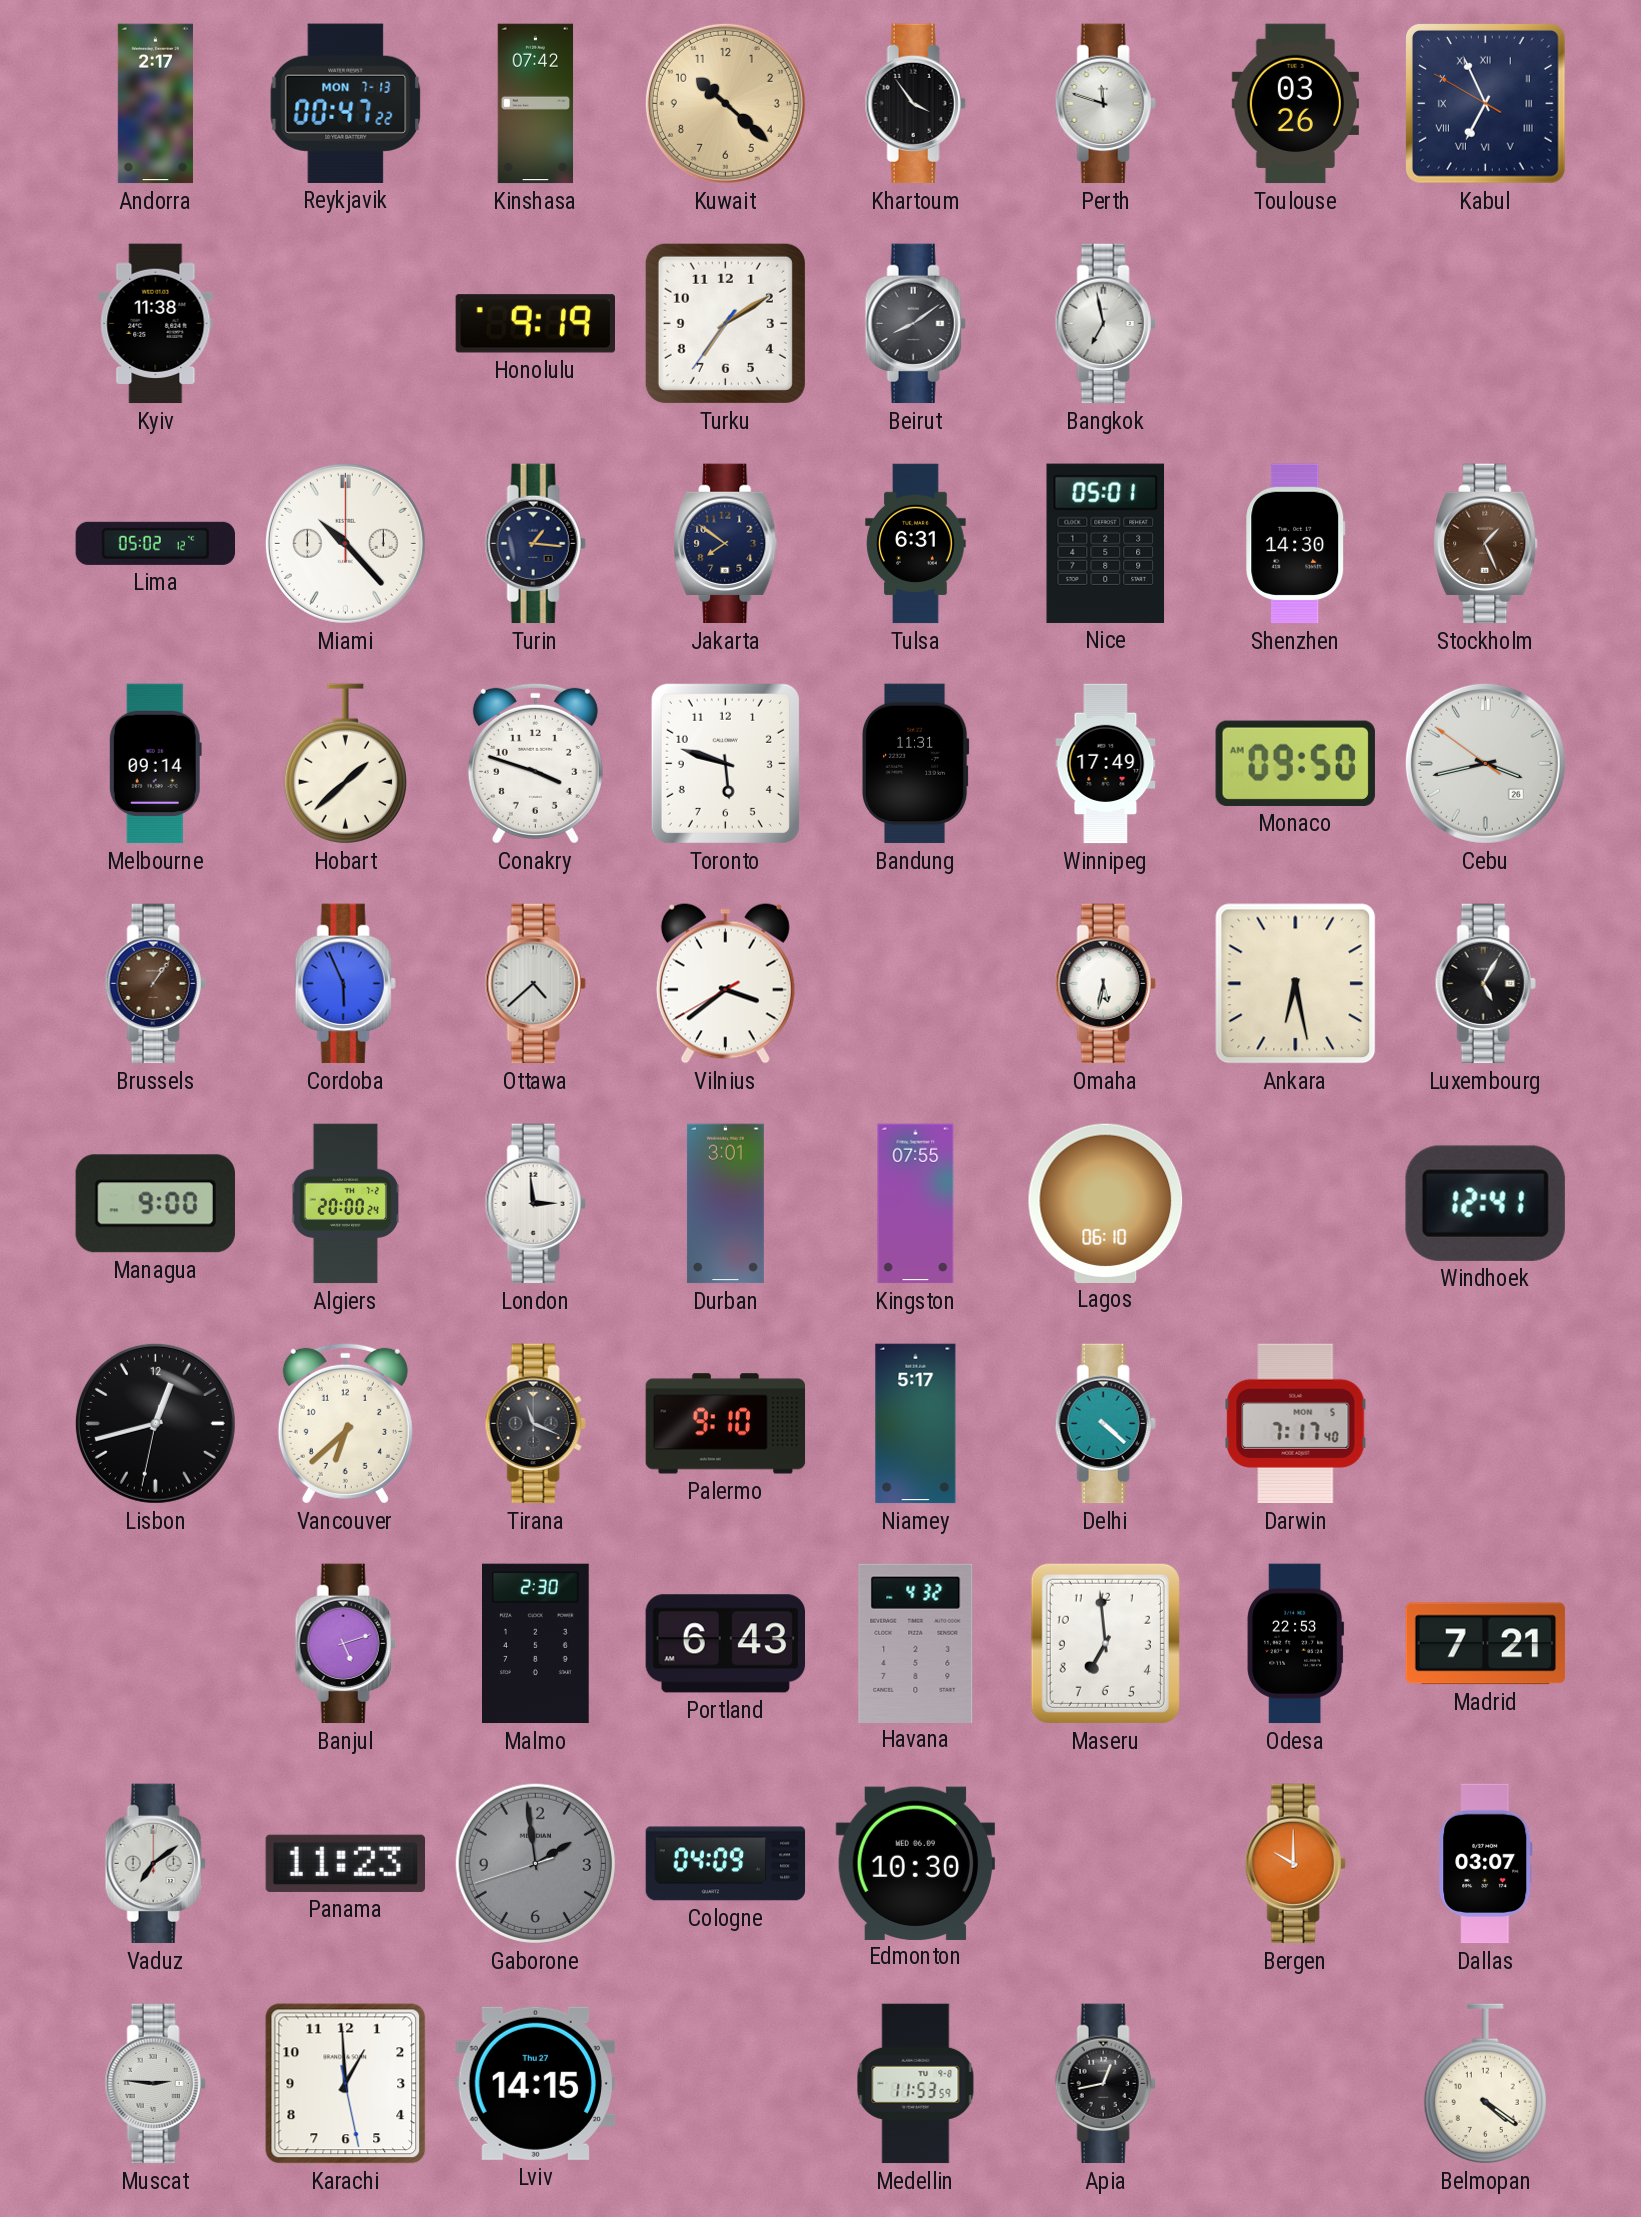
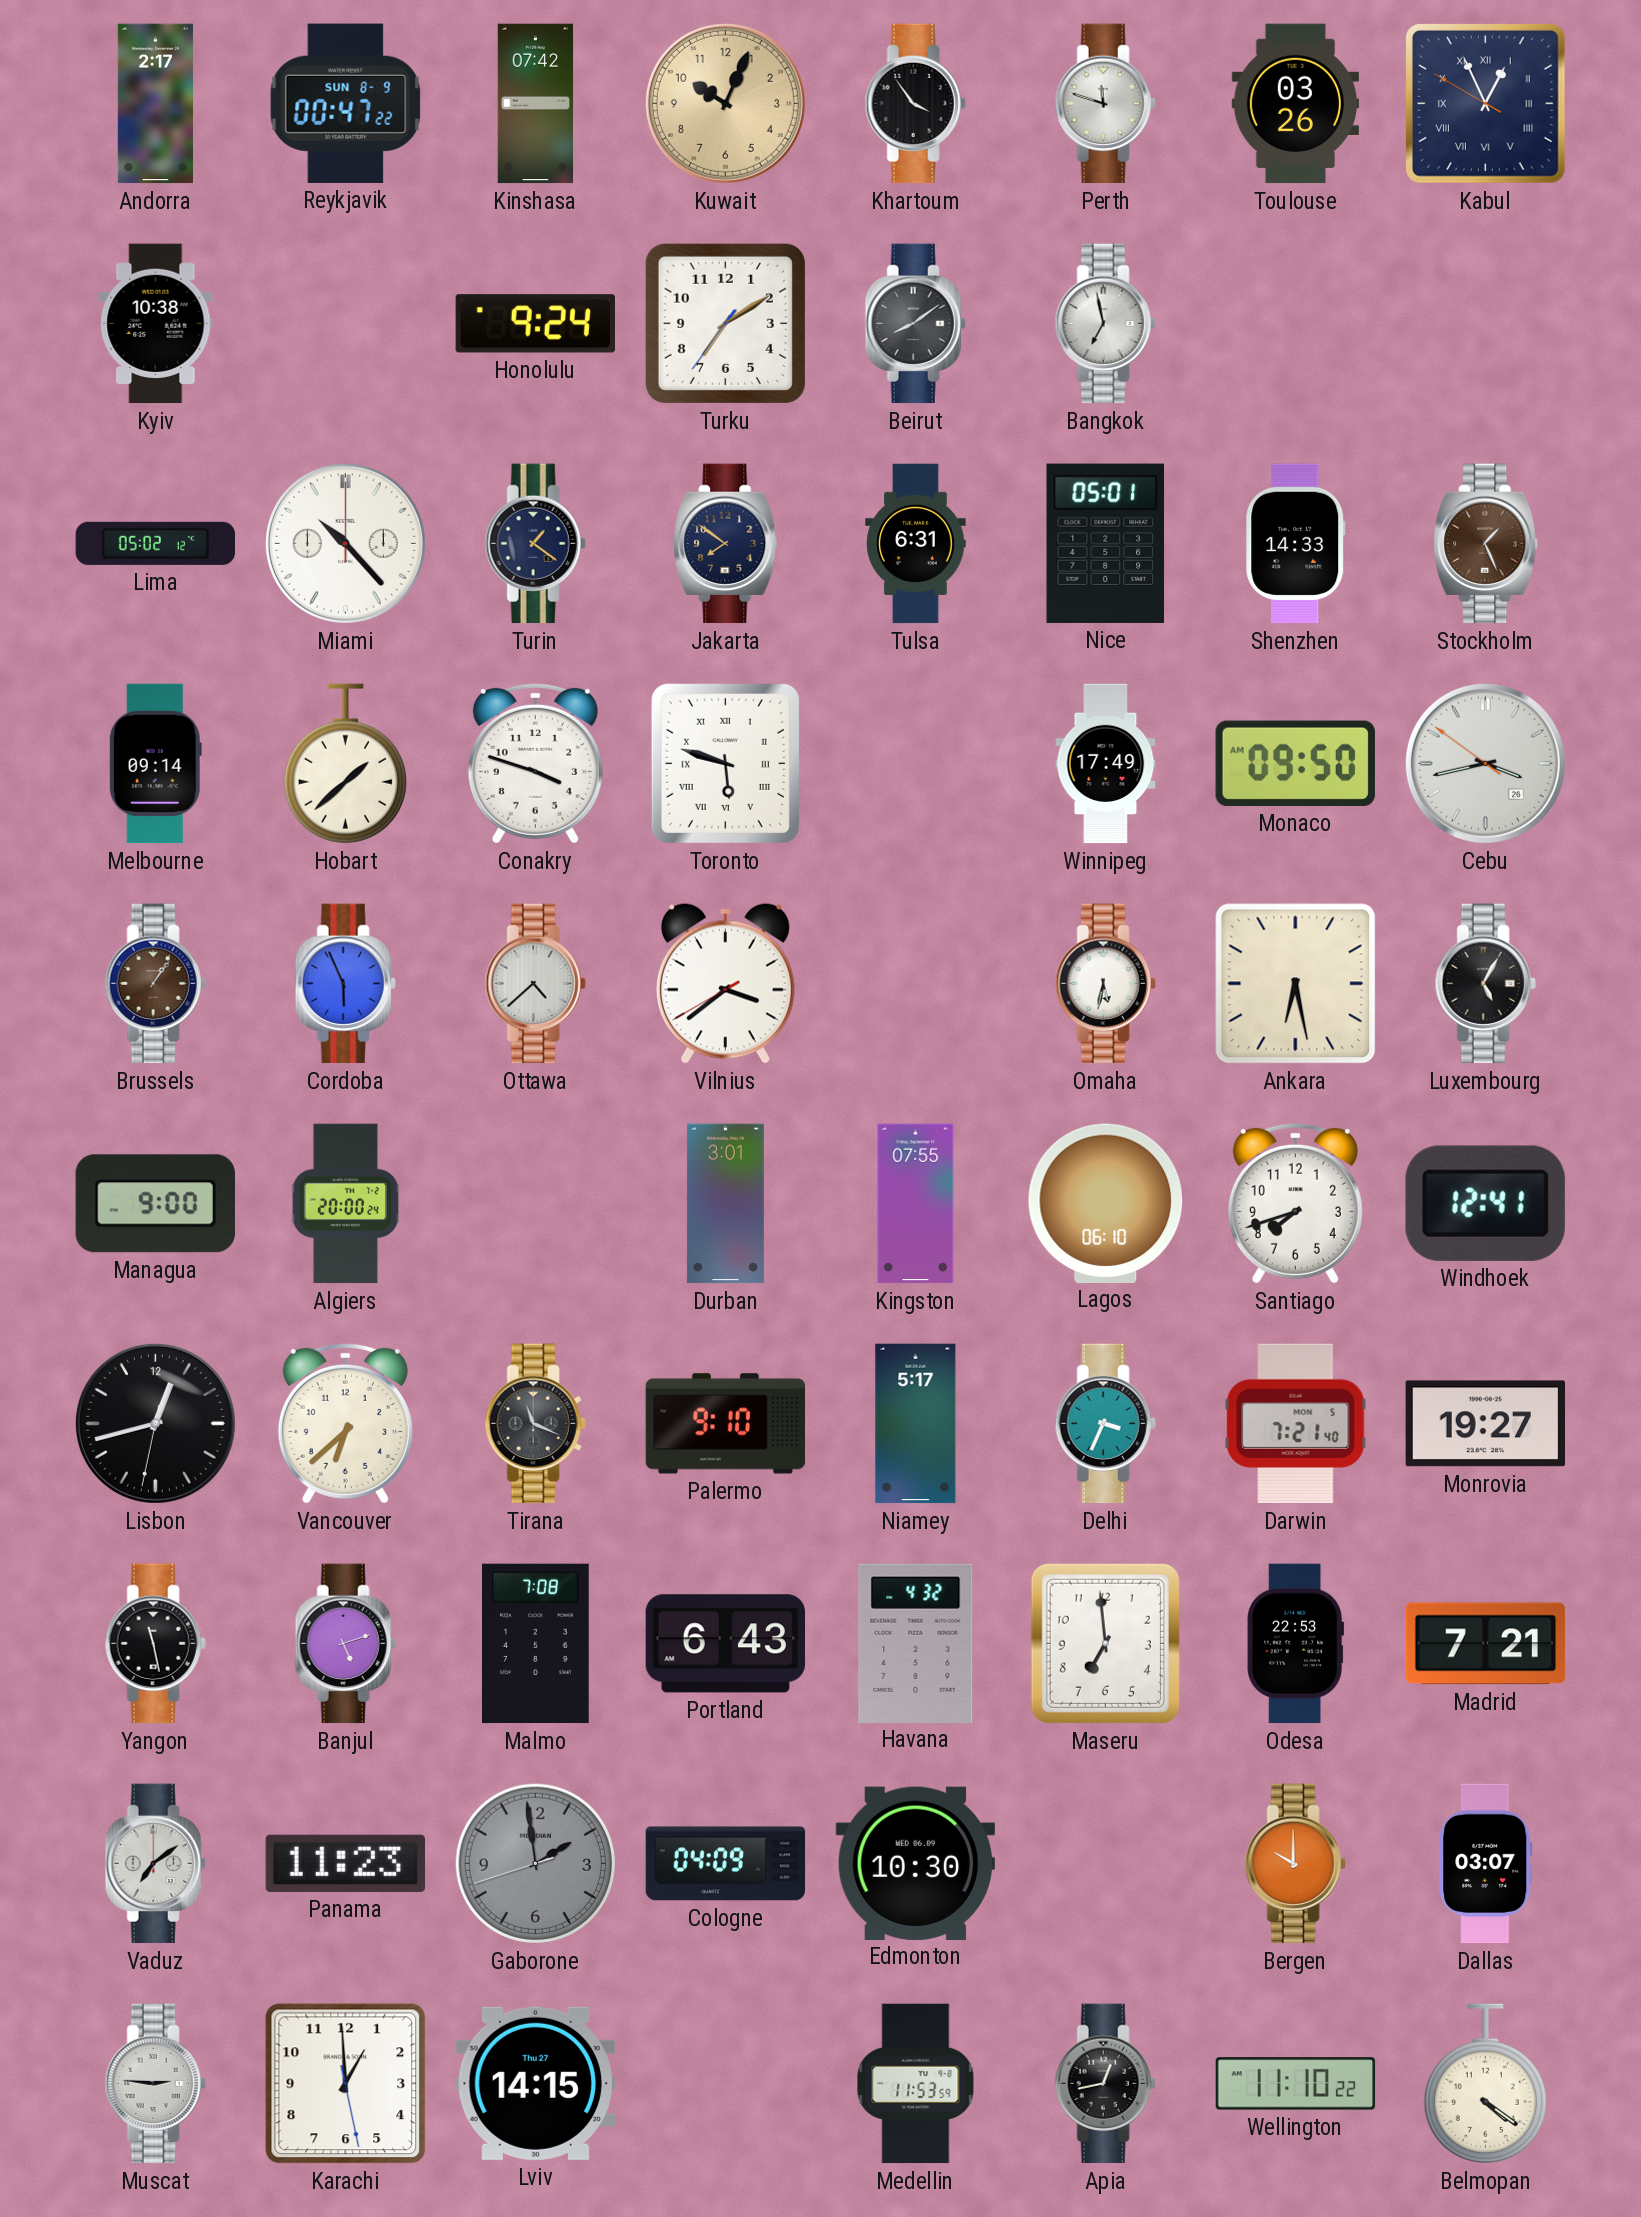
Reykjavik date: MON 7-13 -> SUN 8-9
Kuwait: 10:22 -> 10:04
Kabul: 6:55 -> 12:55
Kyiv: 11:38 -> 10:38
Honolulu: 9:19 -> 9:24
Turin: 1:16 -> 1:21
Shenzhen: 14:30 -> 14:33
Toronto numerals: Arabic -> Roman
Bandung: 11:31 -> none
London: 2:59 -> none
Santiago: none -> 7:42
Delhi: 4:22 -> 3:34
Darwin: 7:17 -> 7:21
Monrovia: none -> 19:27
Yangon: none -> 11:28
Malmo: 2:30 -> 7:08
Wellington: none -> 11:10
